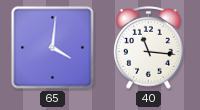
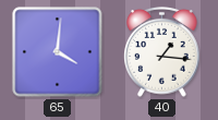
40: 11:16 -> 1:16
